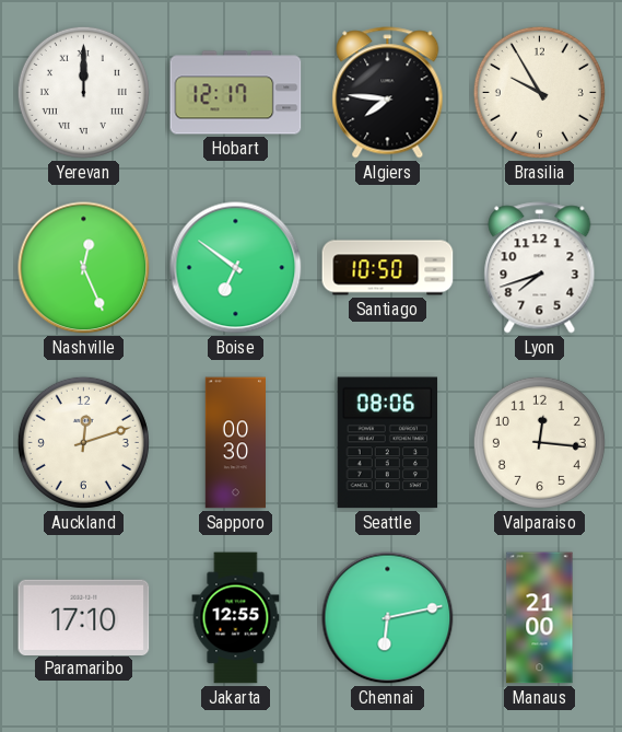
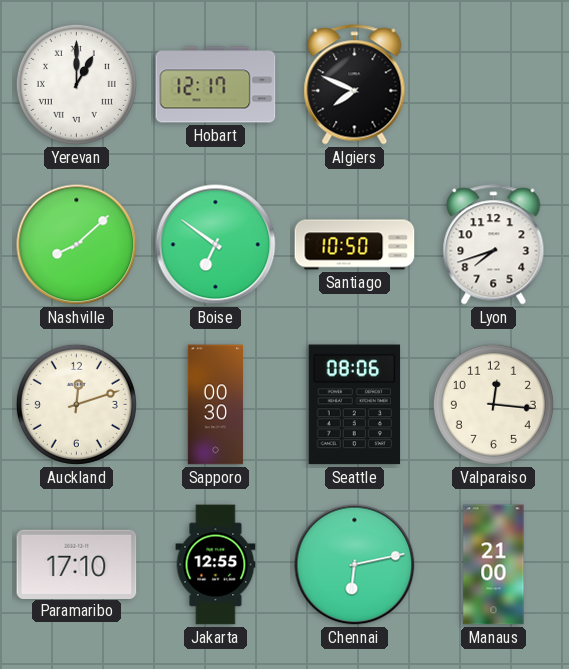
Yerevan: 12:00 -> 1:00
Algiers: 7:46 -> 7:49
Brasilia: 9:55 -> none
Nashville: 12:26 -> 8:08
